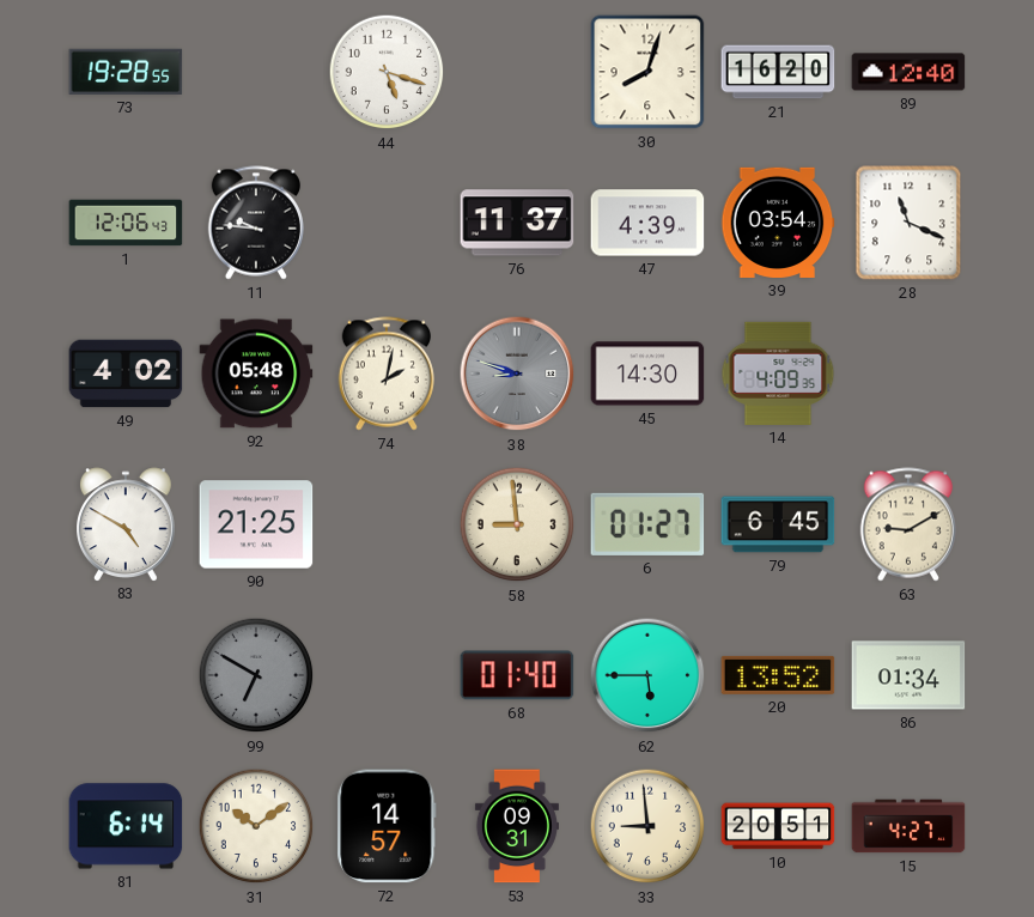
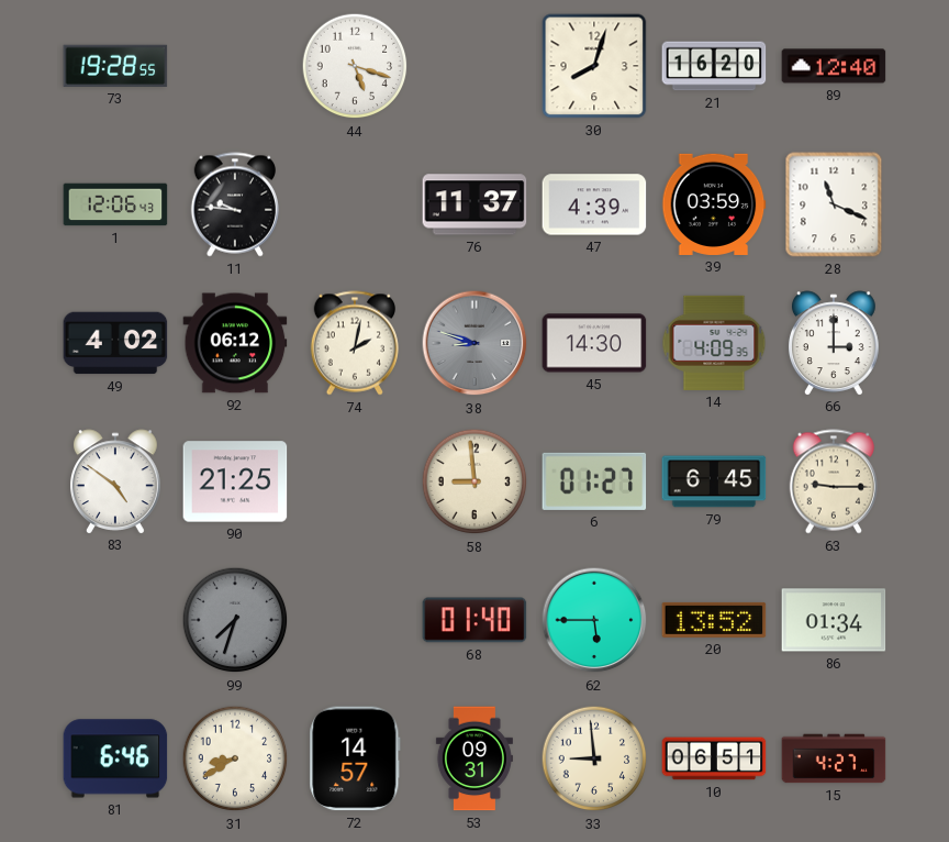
39: 03:54 -> 03:59
92: 05:48 -> 06:12
66: none -> 3:00
83: 4:50 -> 4:51
63: 9:10 -> 9:15
99: 6:50 -> 7:33
81: 6:14 -> 6:46
31: 10:09 -> 8:40
10: 20:51 -> 06:51
